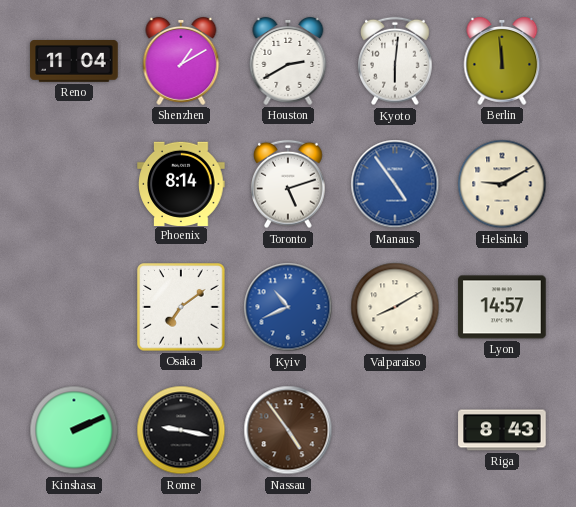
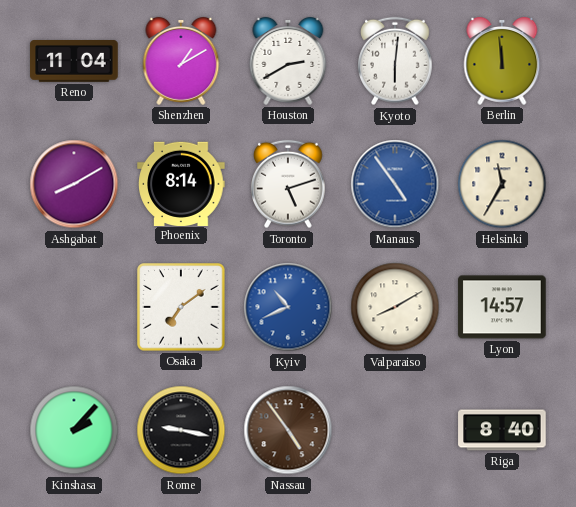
Ashgabat: none -> 8:10
Helsinki: 9:10 -> 11:35
Kinshasa: 2:11 -> 2:07
Riga: 8:43 -> 8:40
